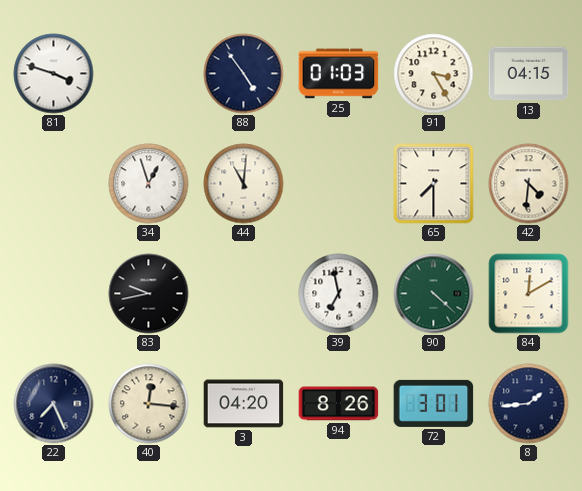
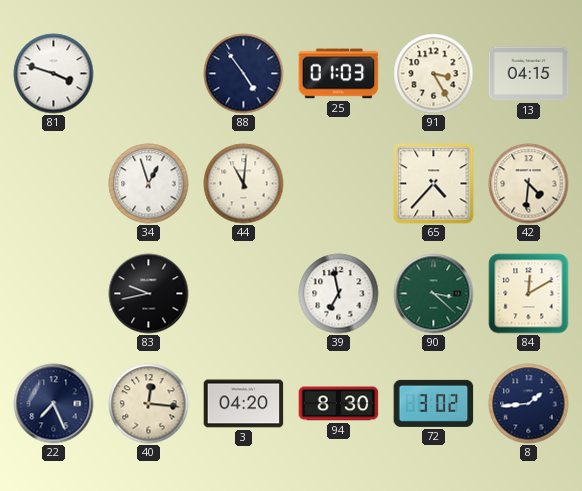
65: 7:30 -> 4:37
90: 4:22 -> 3:22
94: 8:26 -> 8:30
72: 3:01 -> 3:02
